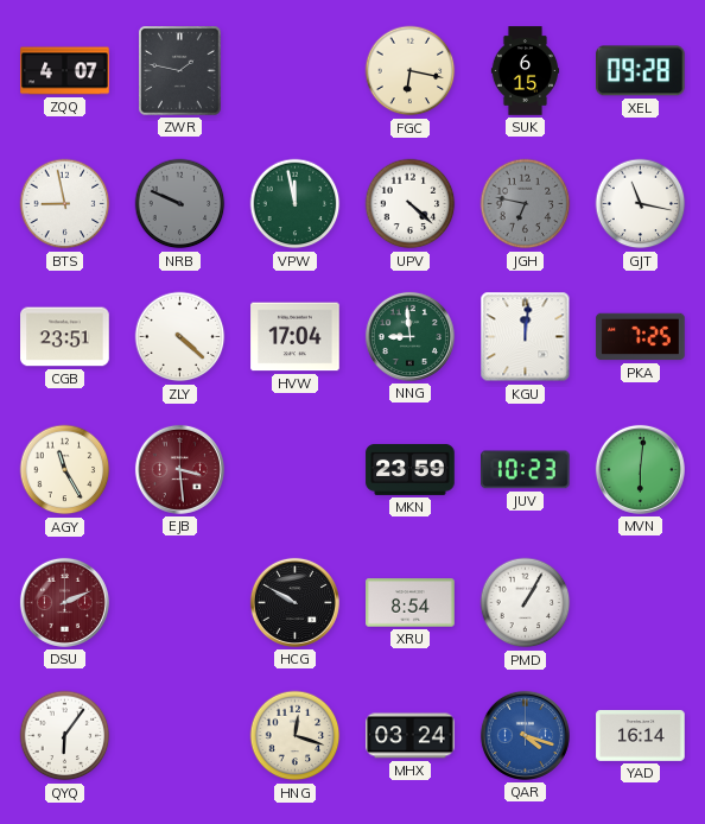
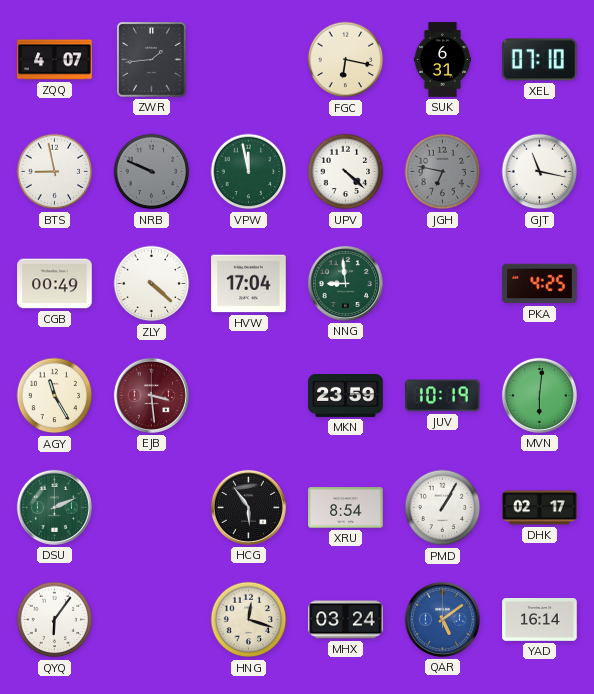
ZWR: 1:47 -> 1:44
SUK: 6:15 -> 6:31
XEL: 09:28 -> 07:10
CGB: 23:51 -> 00:49
KGU: 12:01 -> none
PKA: 7:25 -> 4:25
JUV: 10:23 -> 10:19
DSU dial: burgundy -> green
HCG: 9:50 -> 5:54
DHK: none -> 02:17
QAR: 4:18 -> 5:09
